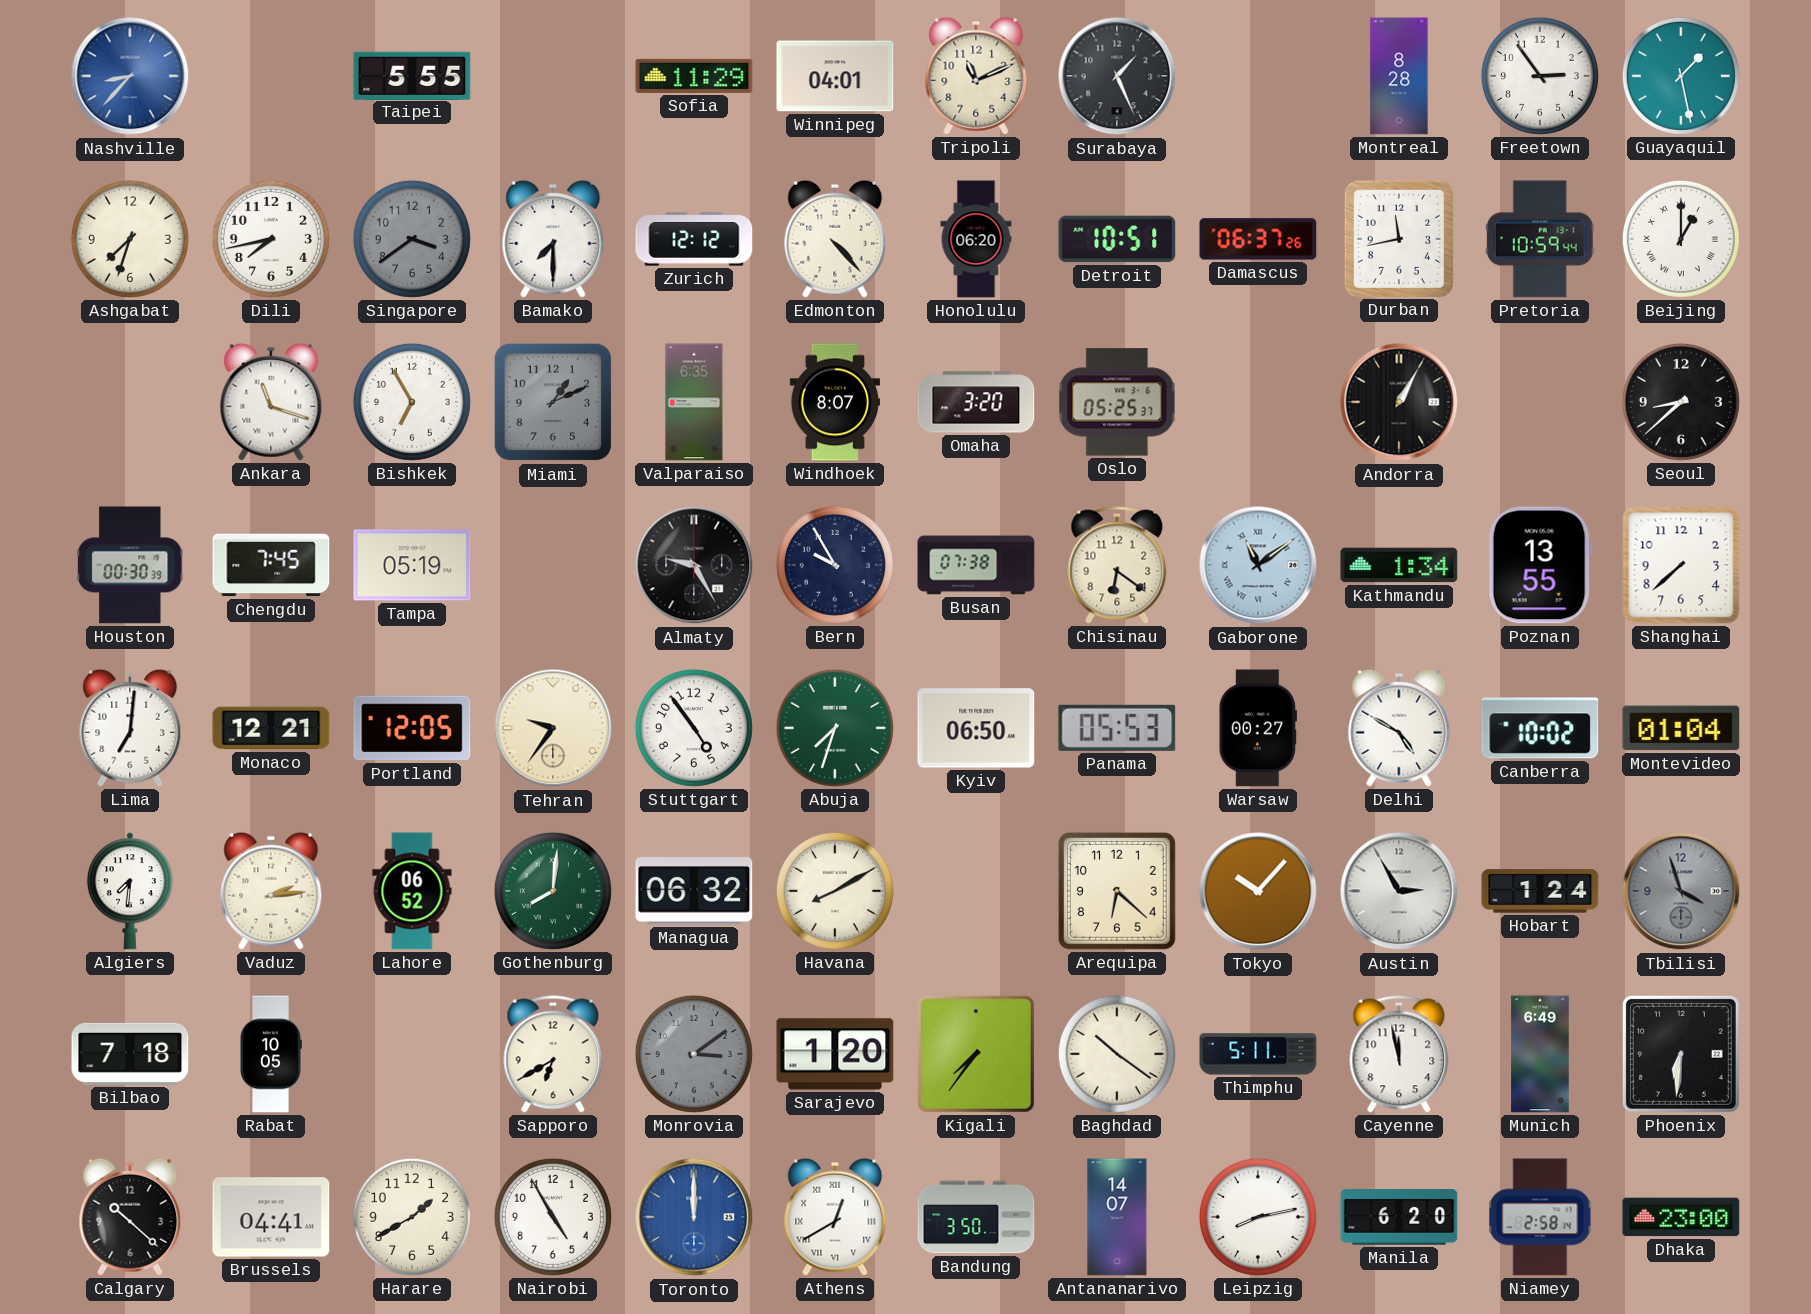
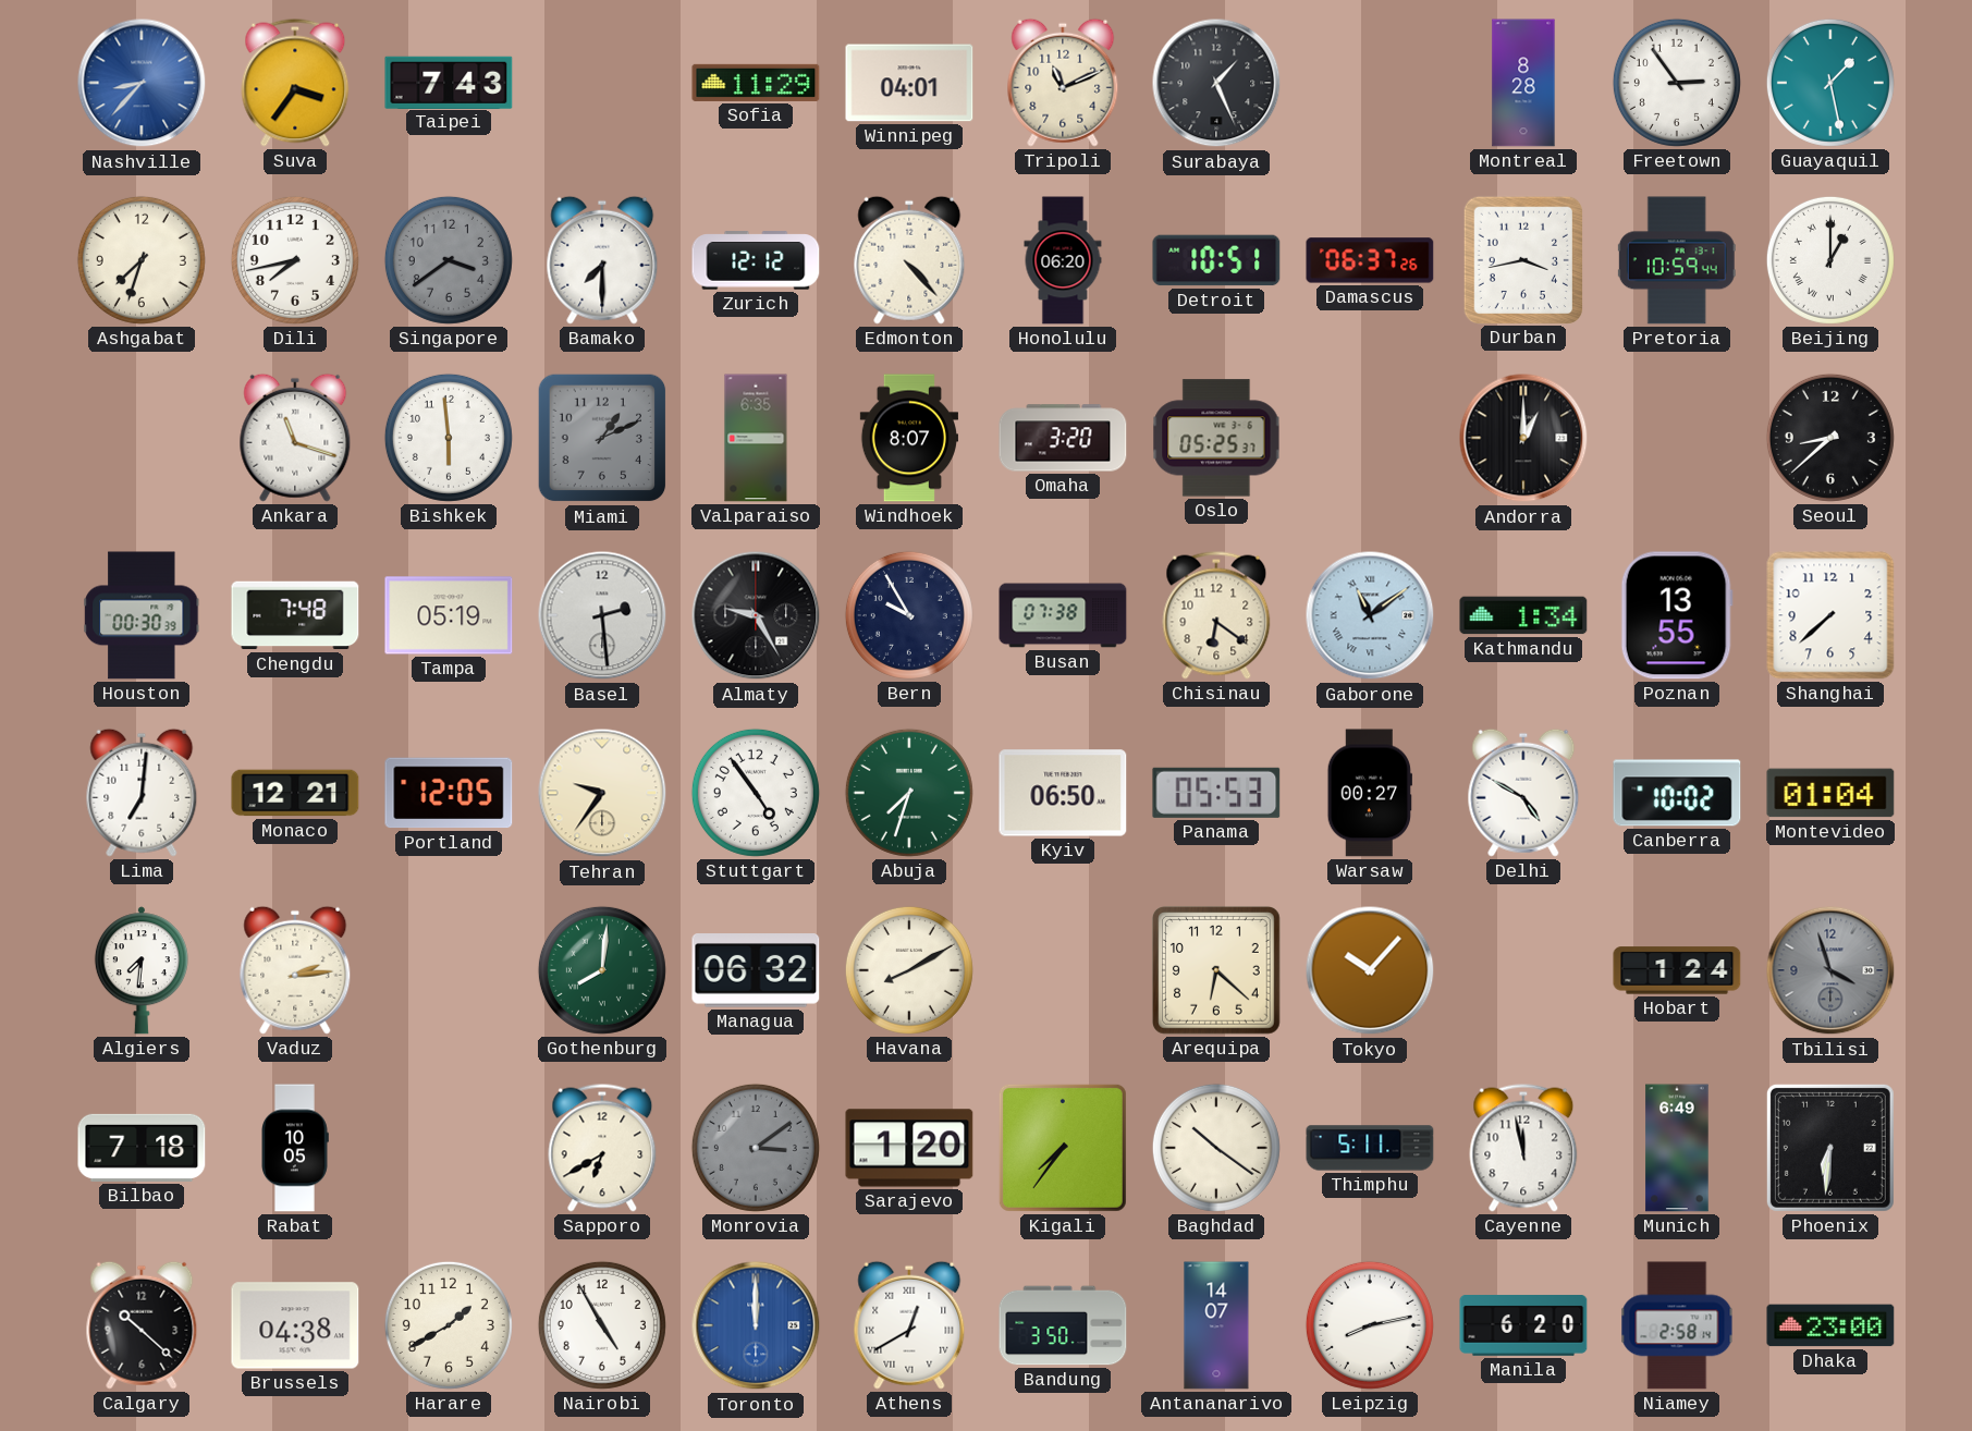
Suva: none -> 3:36
Taipei: 5:55 -> 7:43
Durban: 11:43 -> 3:43
Bishkek: 6:55 -> 5:59
Andorra: 1:05 -> 1:00
Chengdu: 7:45 -> 7:48
Basel: none -> 2:29
Lahore: 06:52 -> none
Austin: 2:55 -> none
Brussels: 04:41 -> 04:38
